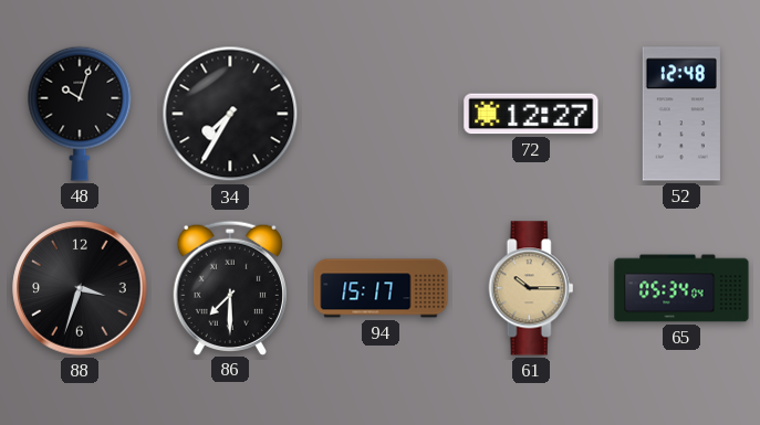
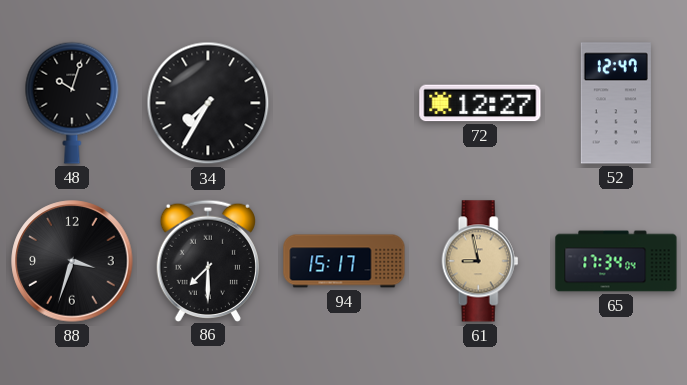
52: 12:48 -> 12:47
61: 10:15 -> 8:58
65: 05:34 -> 17:34
